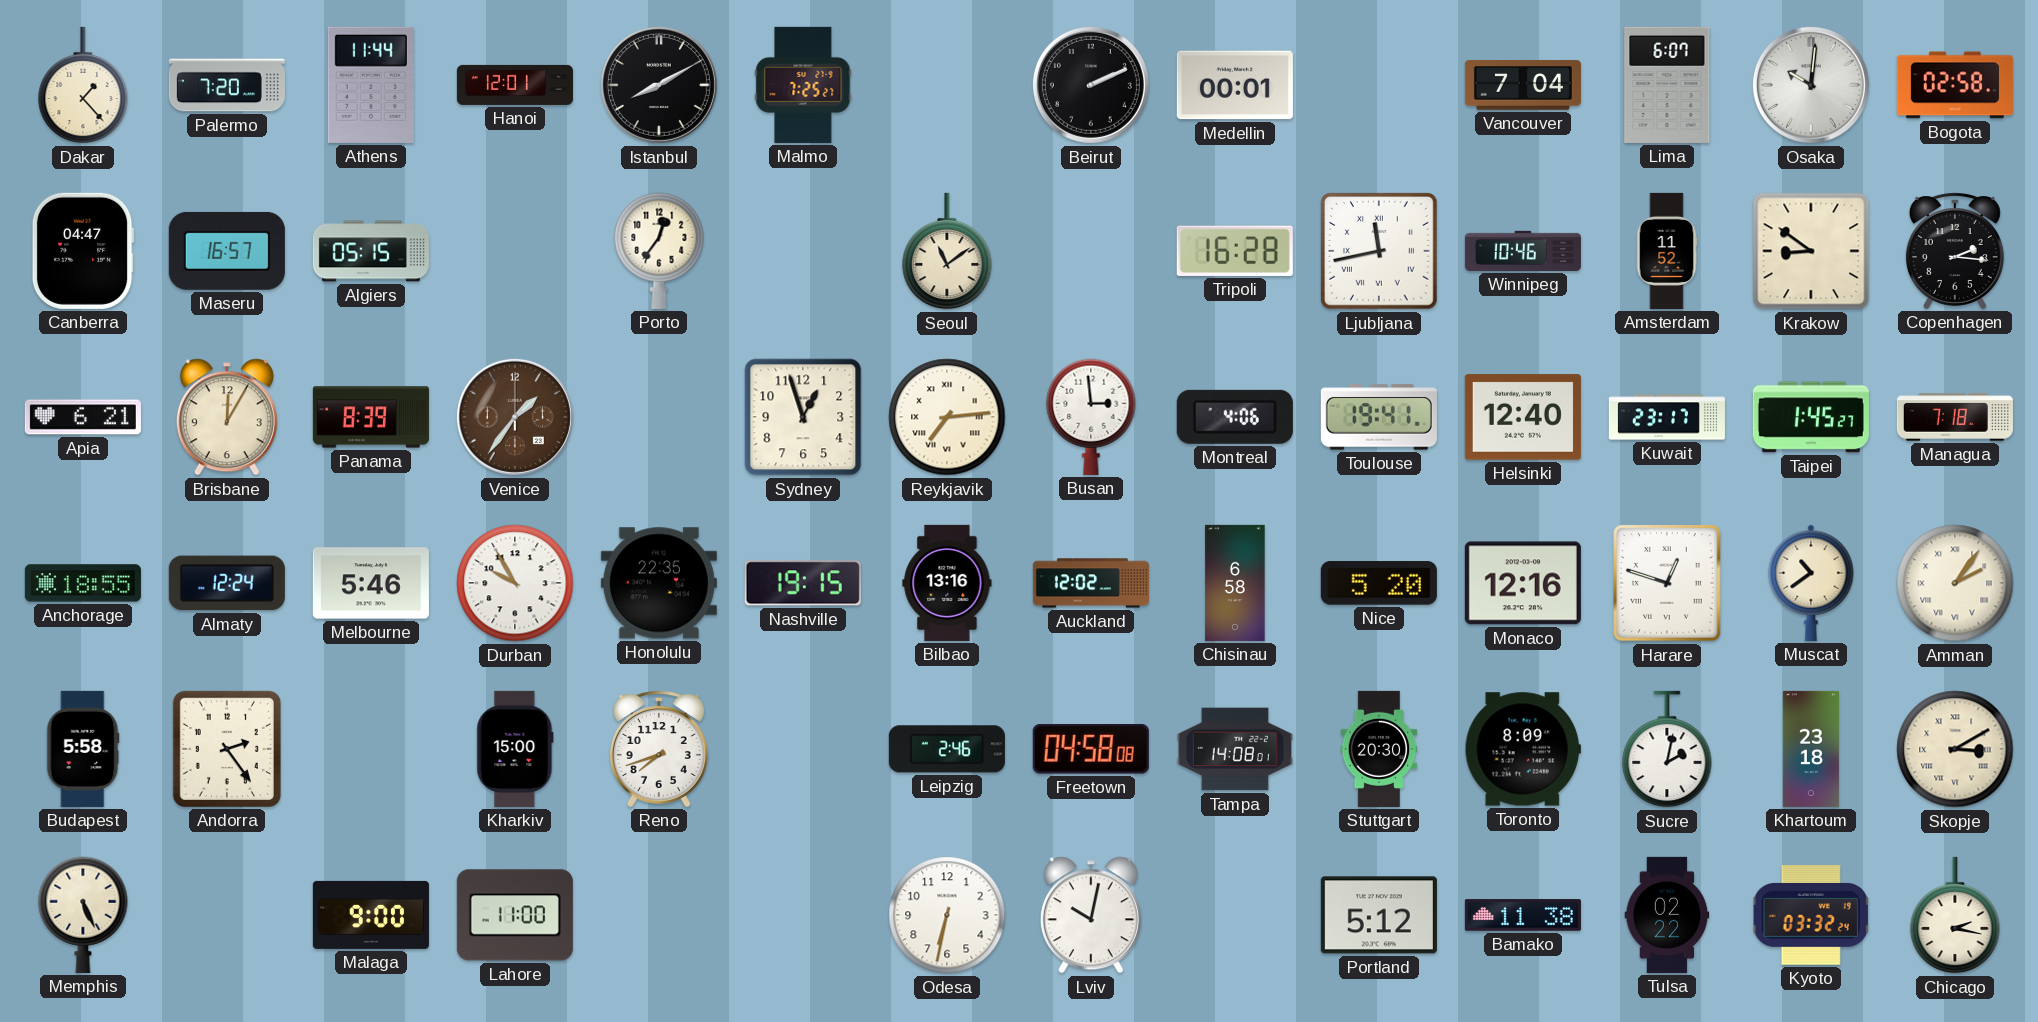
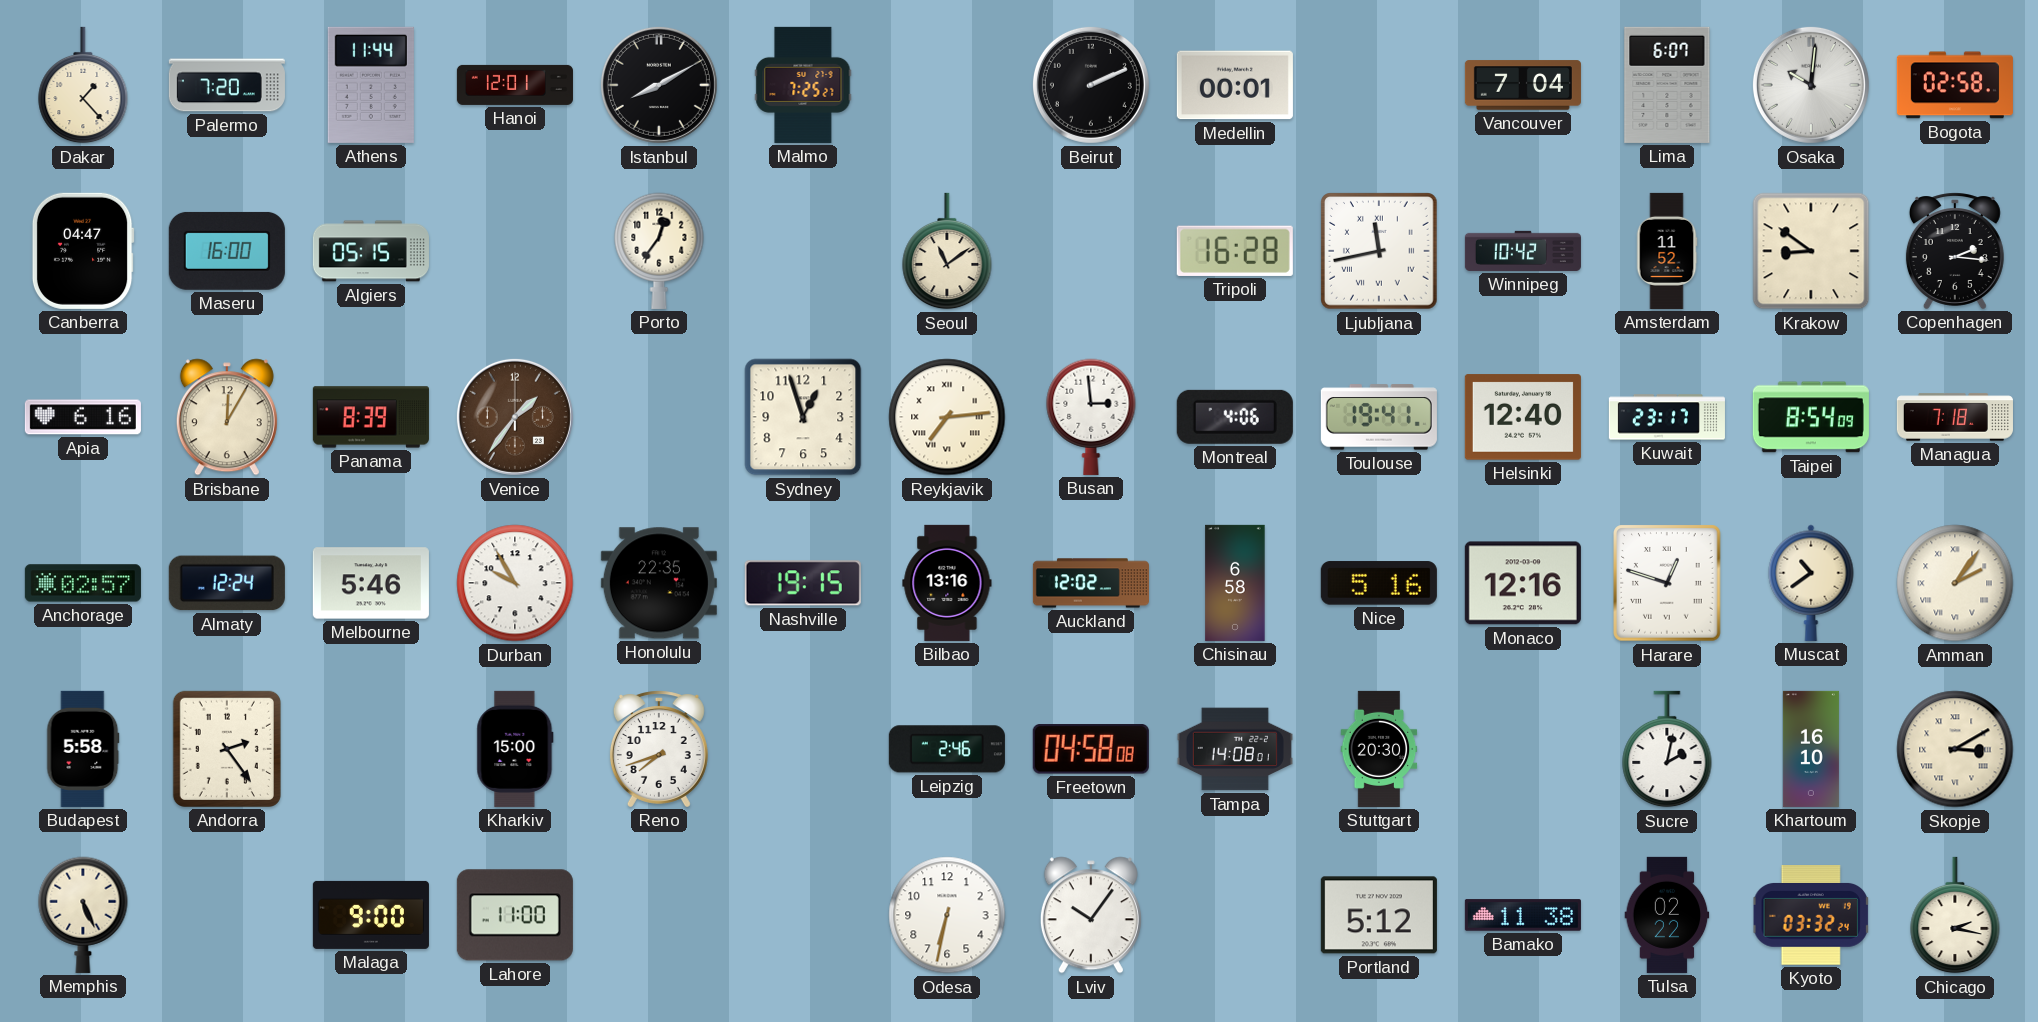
Maseru: 16:57 -> 16:00
Winnipeg: 10:46 -> 10:42
Apia: 6:21 -> 6:16
Taipei: 1:45 -> 8:54
Anchorage: 18:55 -> 02:57
Nice: 5:20 -> 5:16
Toronto: 8:09 -> none
Khartoum: 23:18 -> 16:10
Lviv: 10:02 -> 10:06
